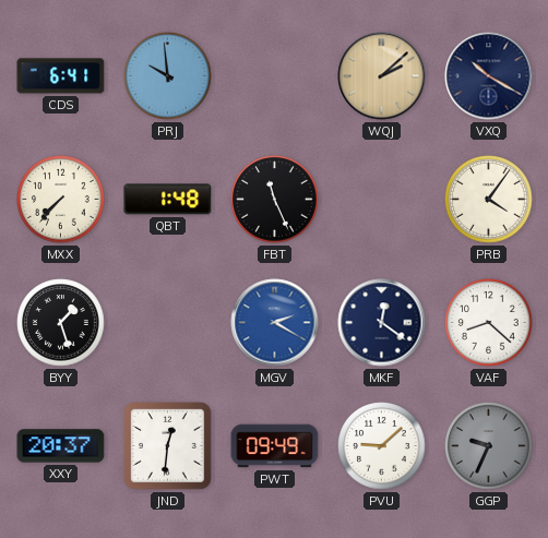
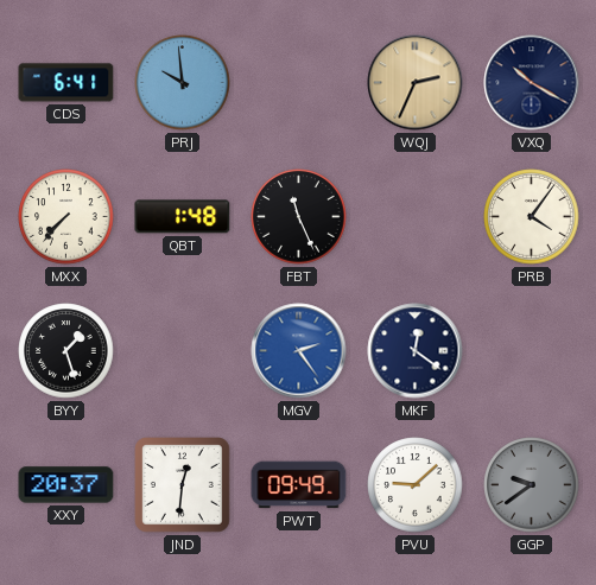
WQJ: 2:08 -> 2:34
MGV: 2:20 -> 2:24
VAF: 8:22 -> none
GGP: 9:34 -> 9:39
